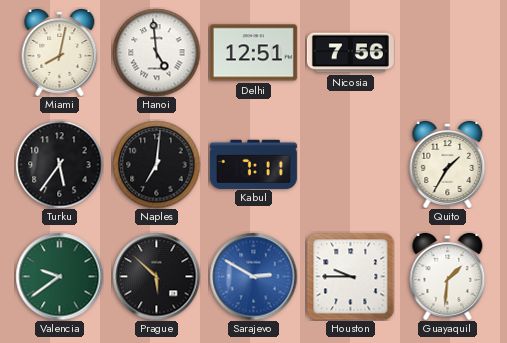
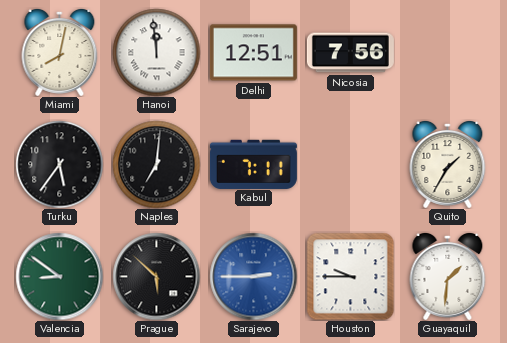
Hanoi: 4:59 -> 11:59
Valencia: 9:39 -> 8:51
Sarajevo: 2:50 -> 2:45
